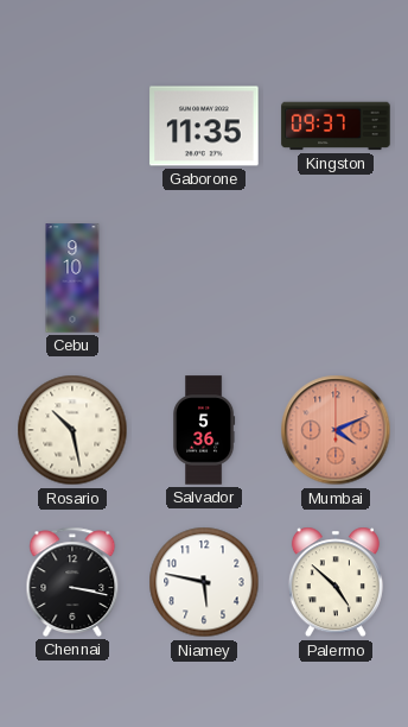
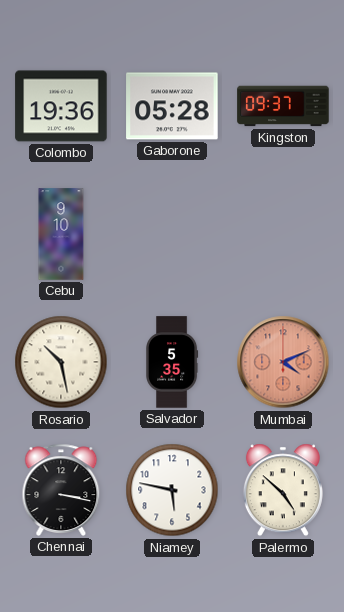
Colombo: none -> 19:36
Gaborone: 11:35 -> 05:28
Salvador: 5:36 -> 5:35
